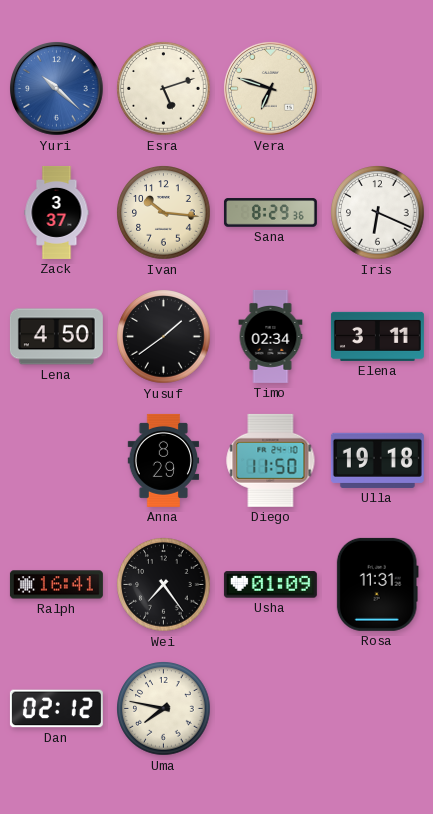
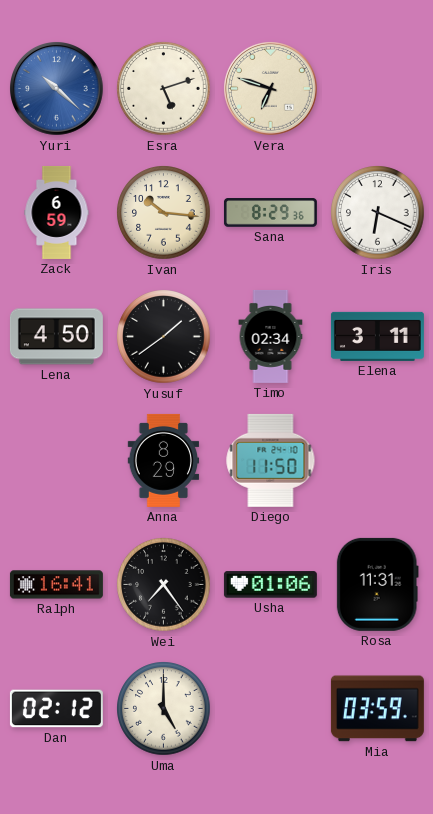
Zack: 3:37 -> 6:59
Ulla: 19:18 -> none
Usha: 01:09 -> 01:06
Uma: 7:47 -> 5:00
Mia: none -> 03:59
